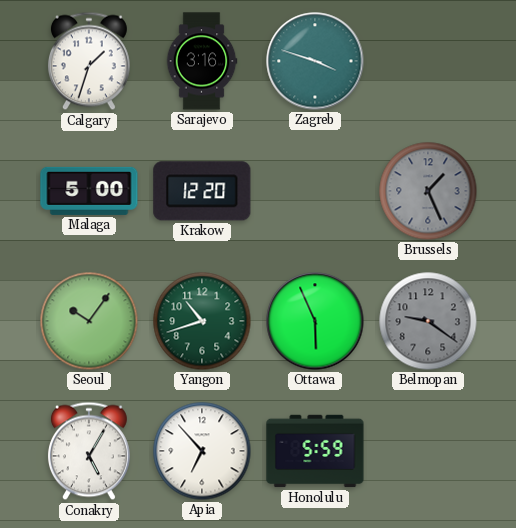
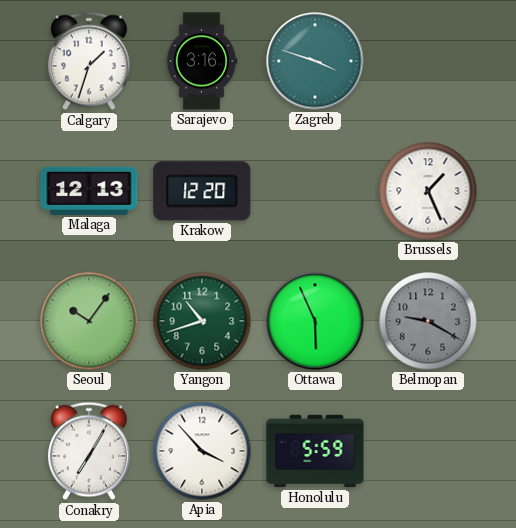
Malaga: 5:00 -> 12:13
Brussels dial: grey -> white
Belmopan: 9:21 -> 9:20
Conakry: 5:05 -> 7:05
Apia: 6:53 -> 3:53
